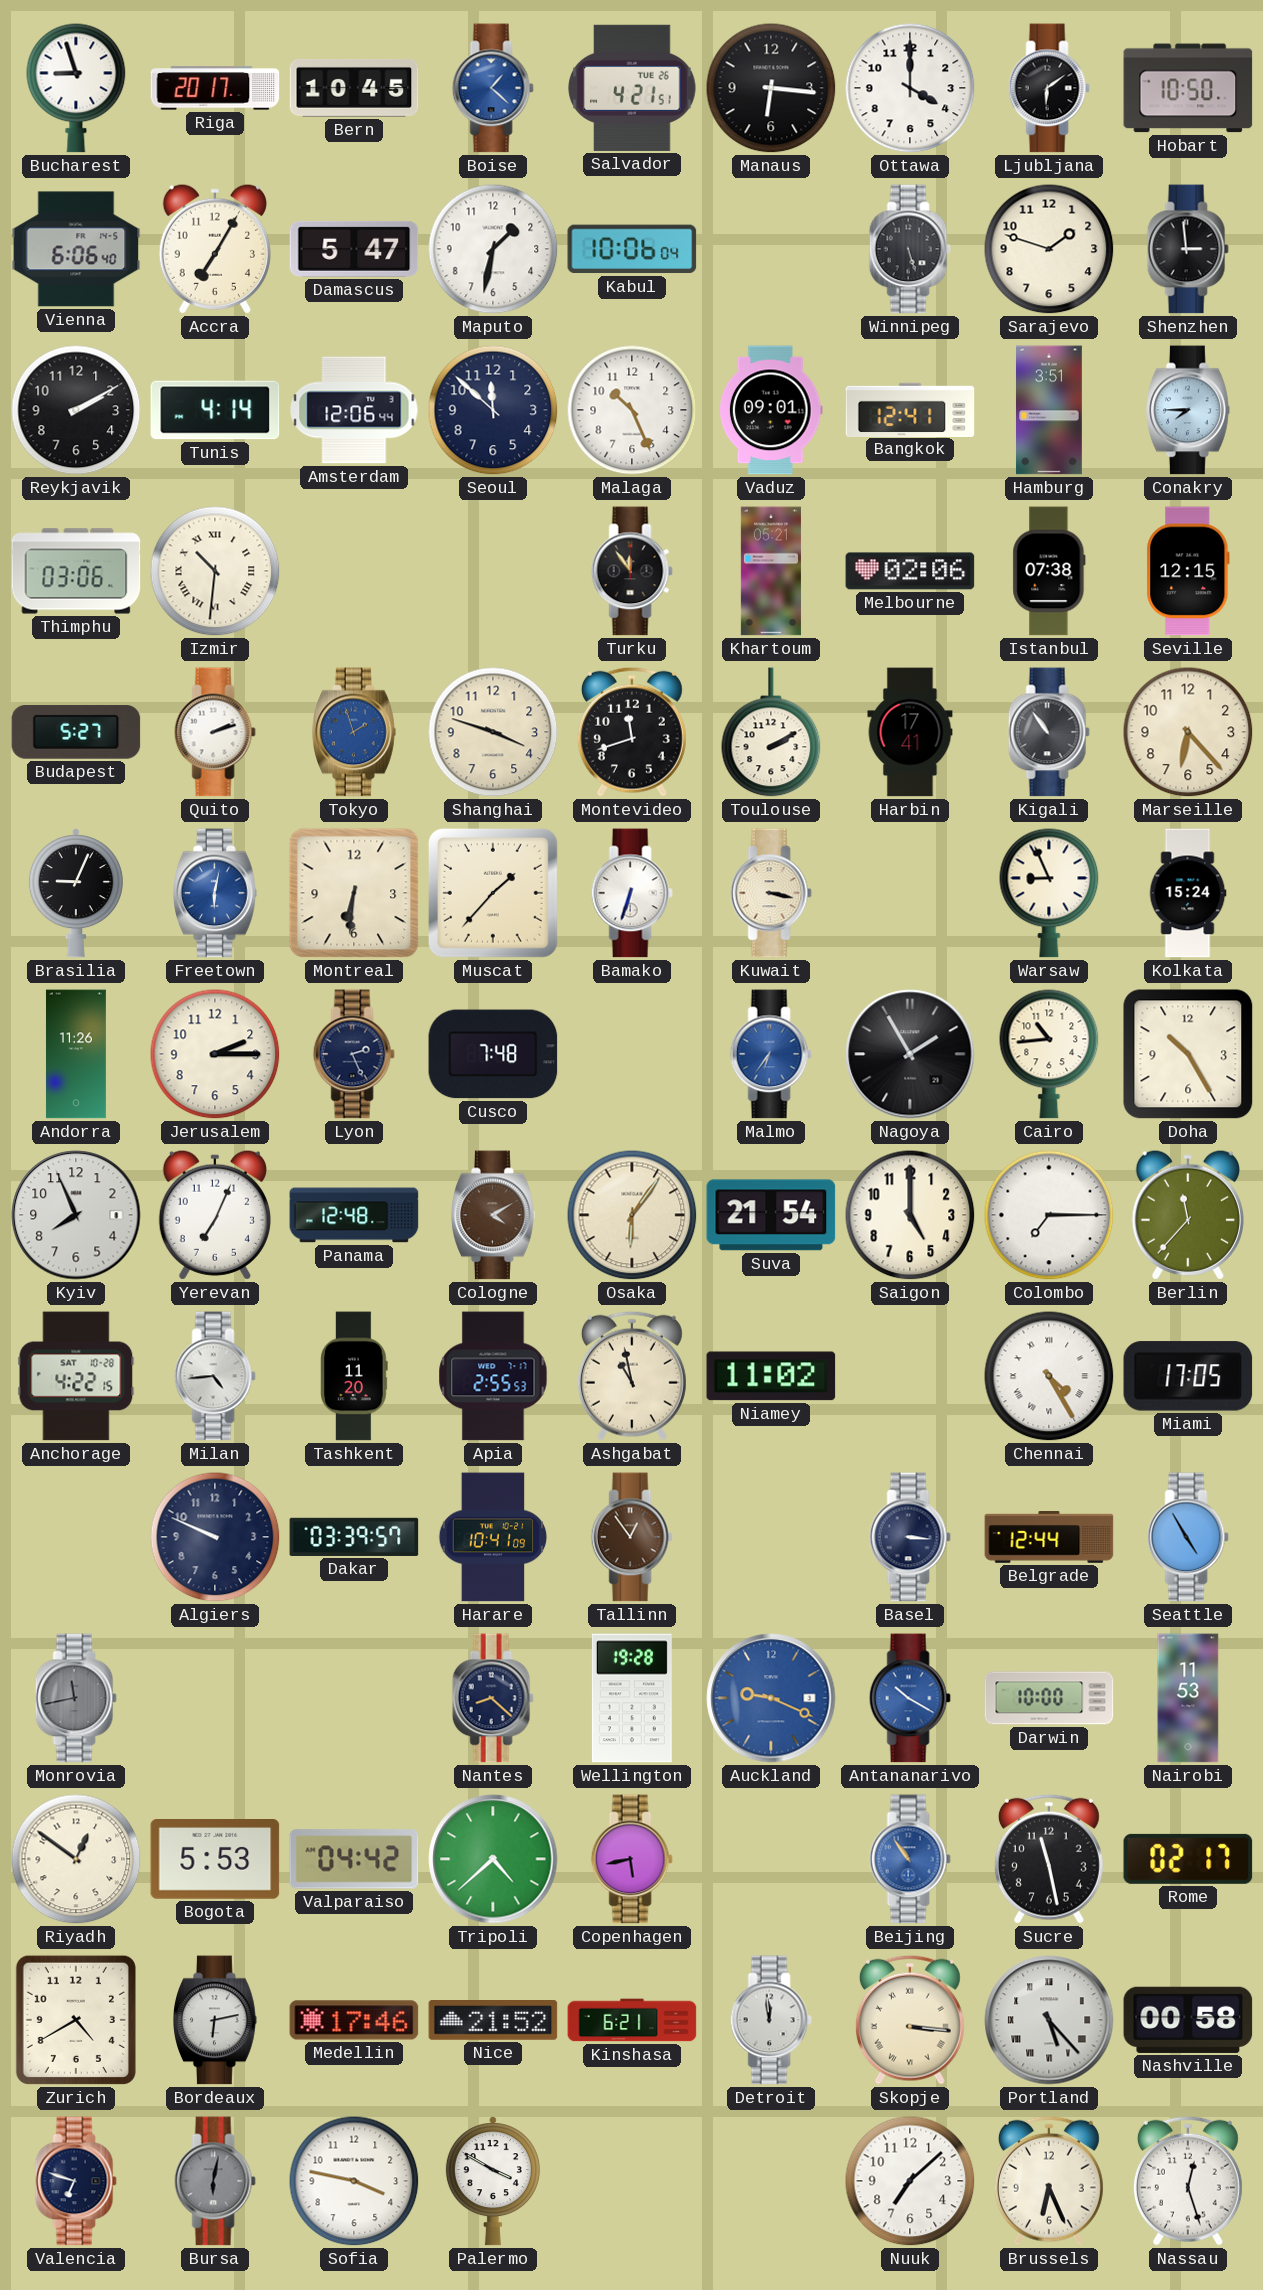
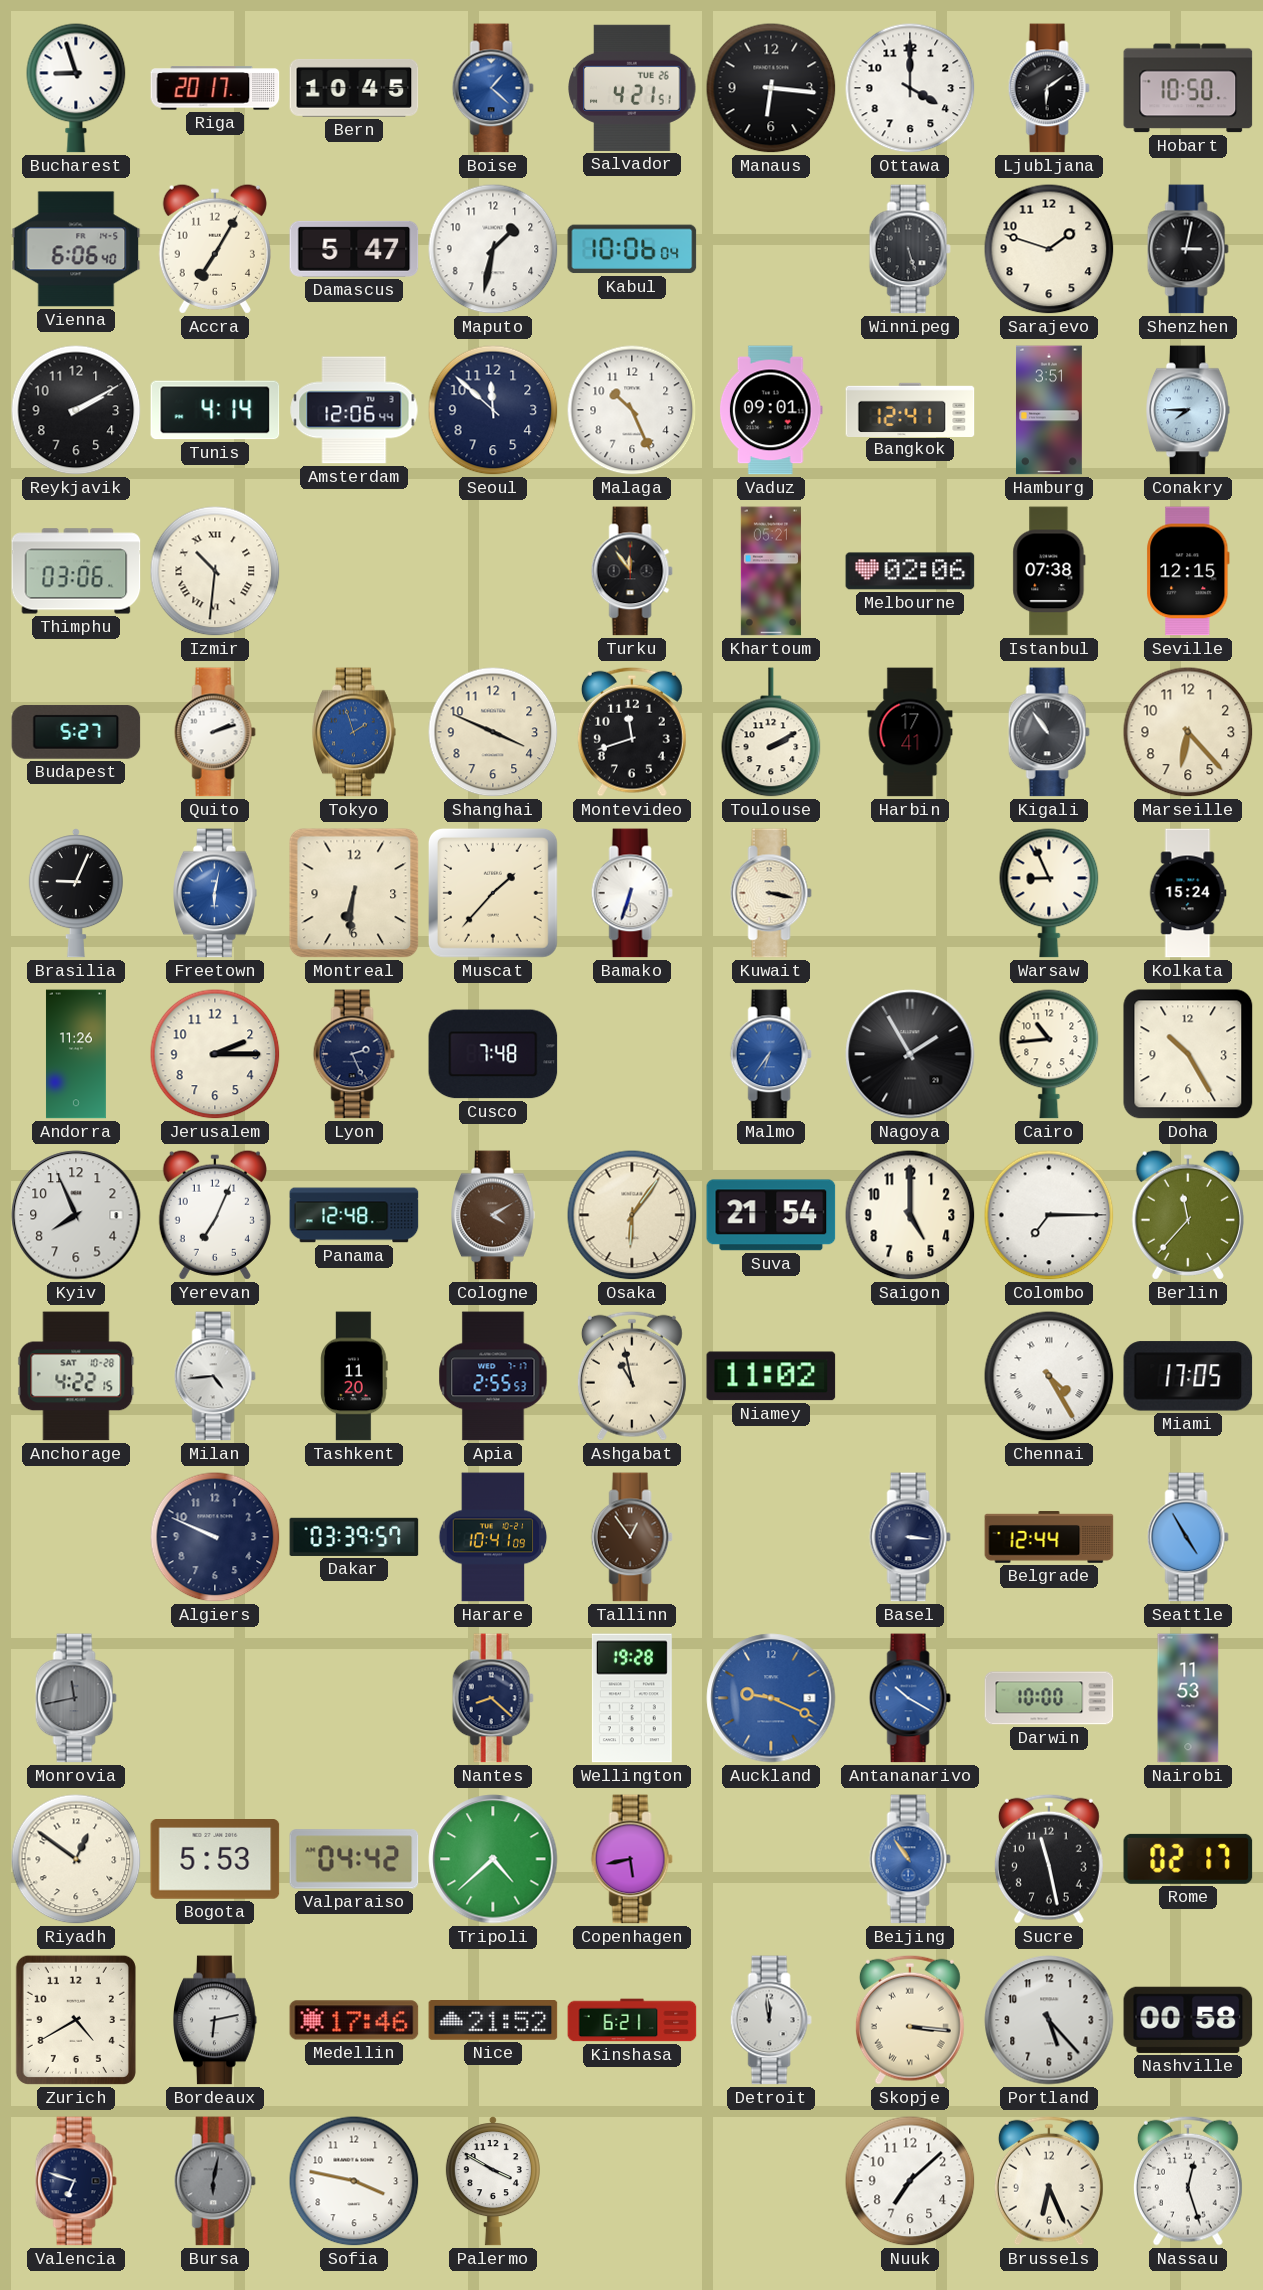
Shenzhen: 2:59 -> 3:02
Shanghai: 3:48 -> 3:49
Portland numerals: Roman -> Arabic
